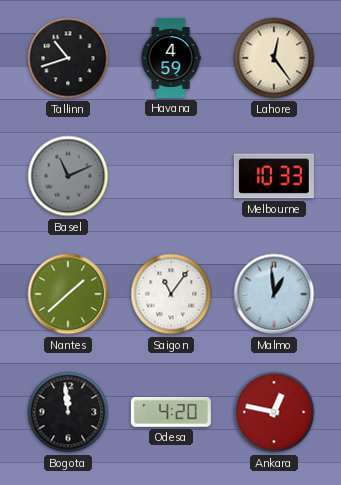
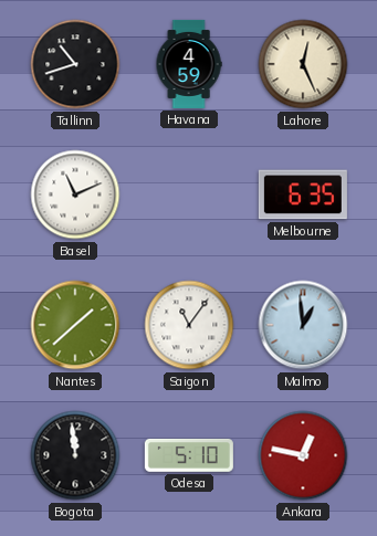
Lahore: 12:24 -> 12:26
Basel dial: grey -> white
Melbourne: 10:33 -> 6:35
Odesa: 4:20 -> 5:10
